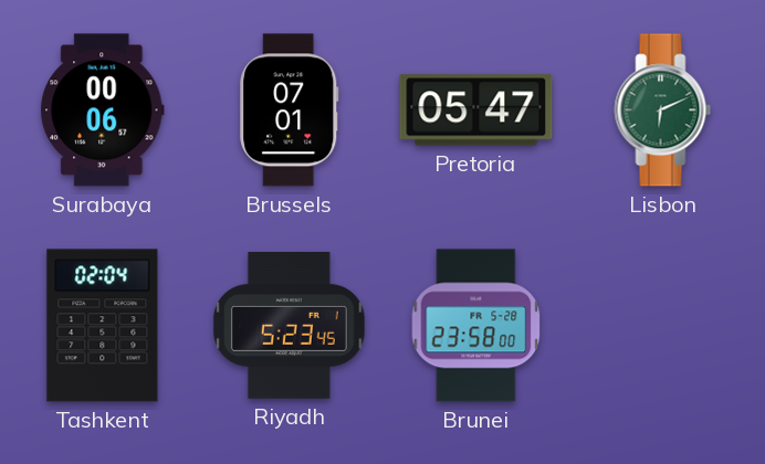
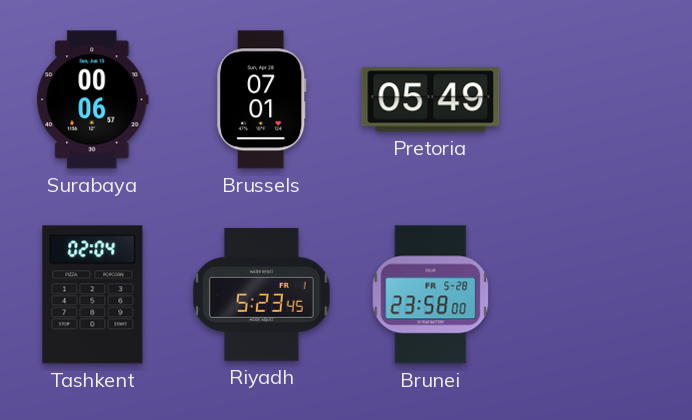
Pretoria: 05:47 -> 05:49
Lisbon: 6:11 -> none
